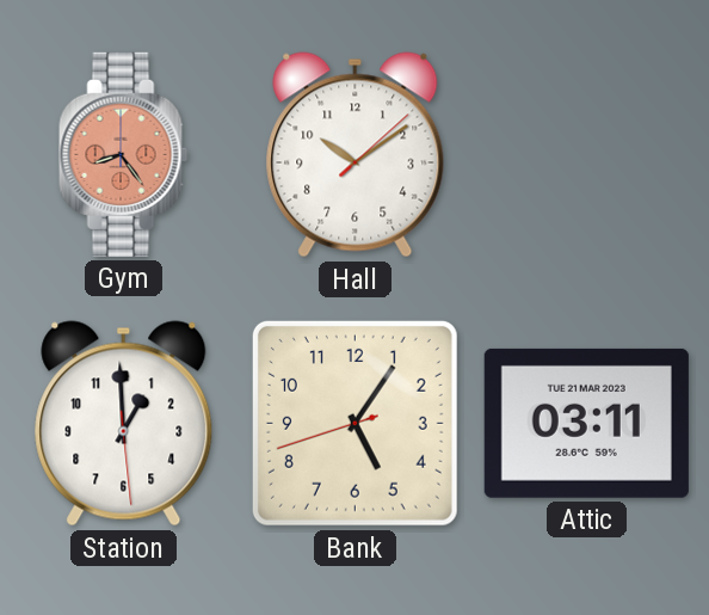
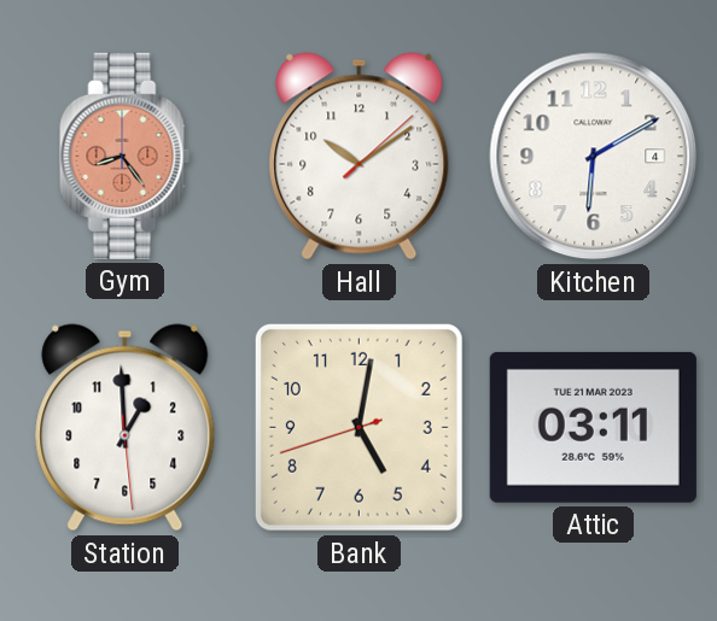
Kitchen: none -> 6:10
Bank: 5:05 -> 5:01
